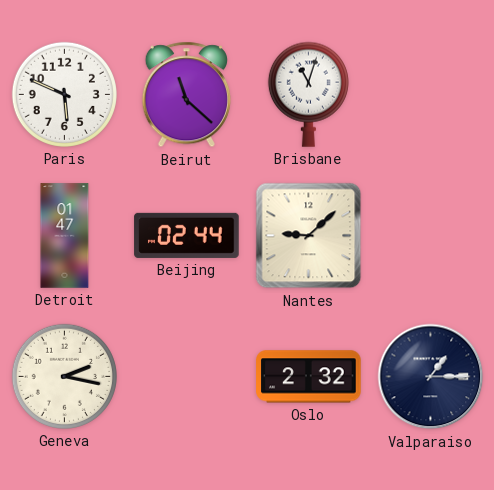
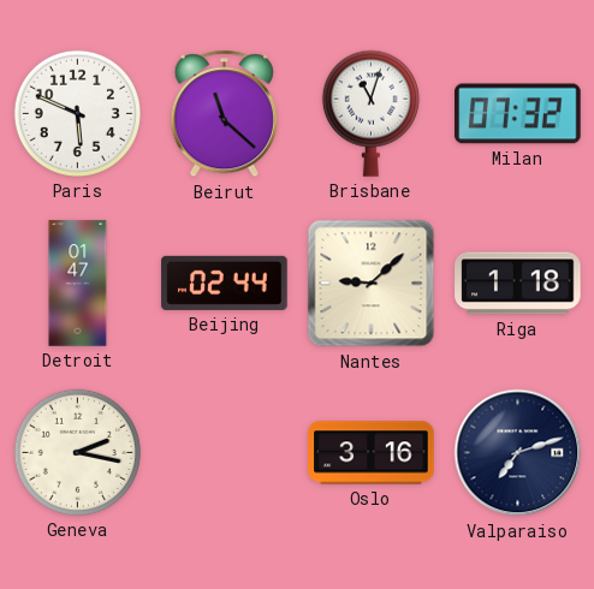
Milan: none -> 07:32
Riga: none -> 1:18
Oslo: 2:32 -> 3:16
Valparaiso: 1:15 -> 7:12
